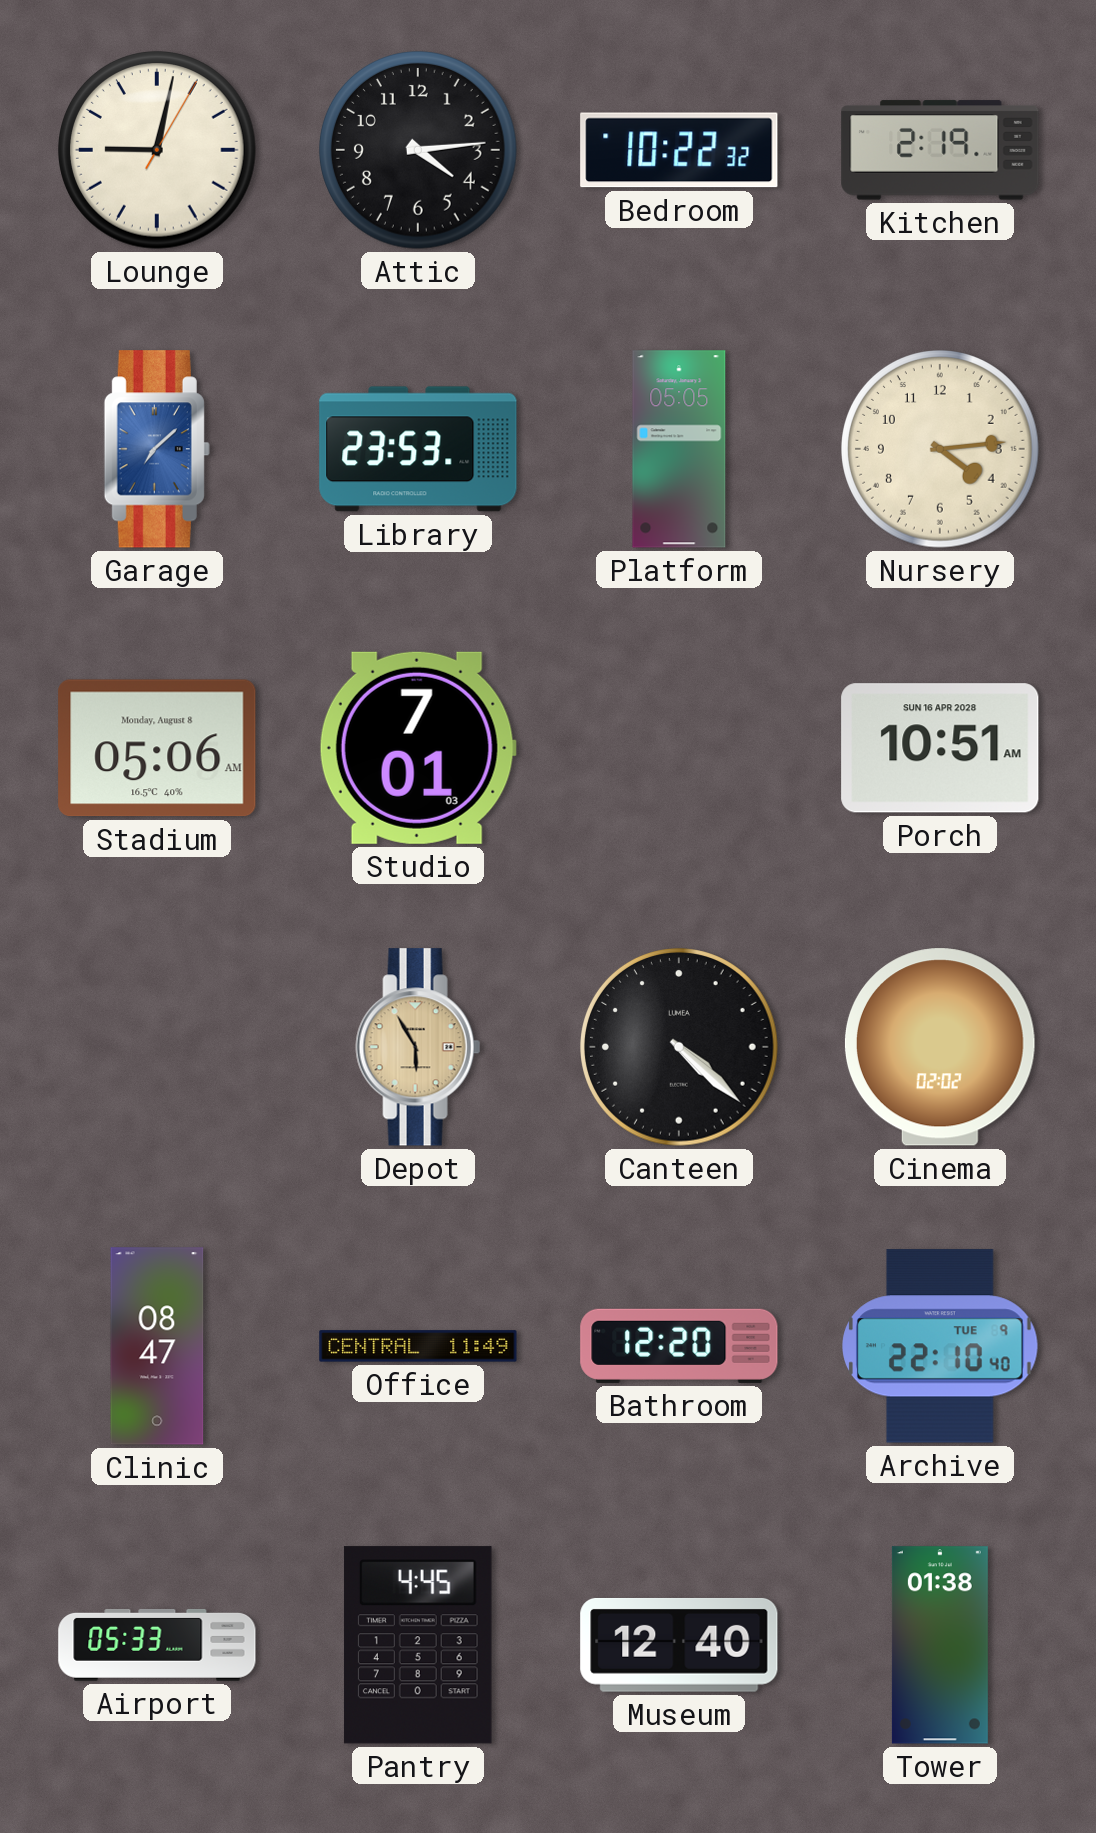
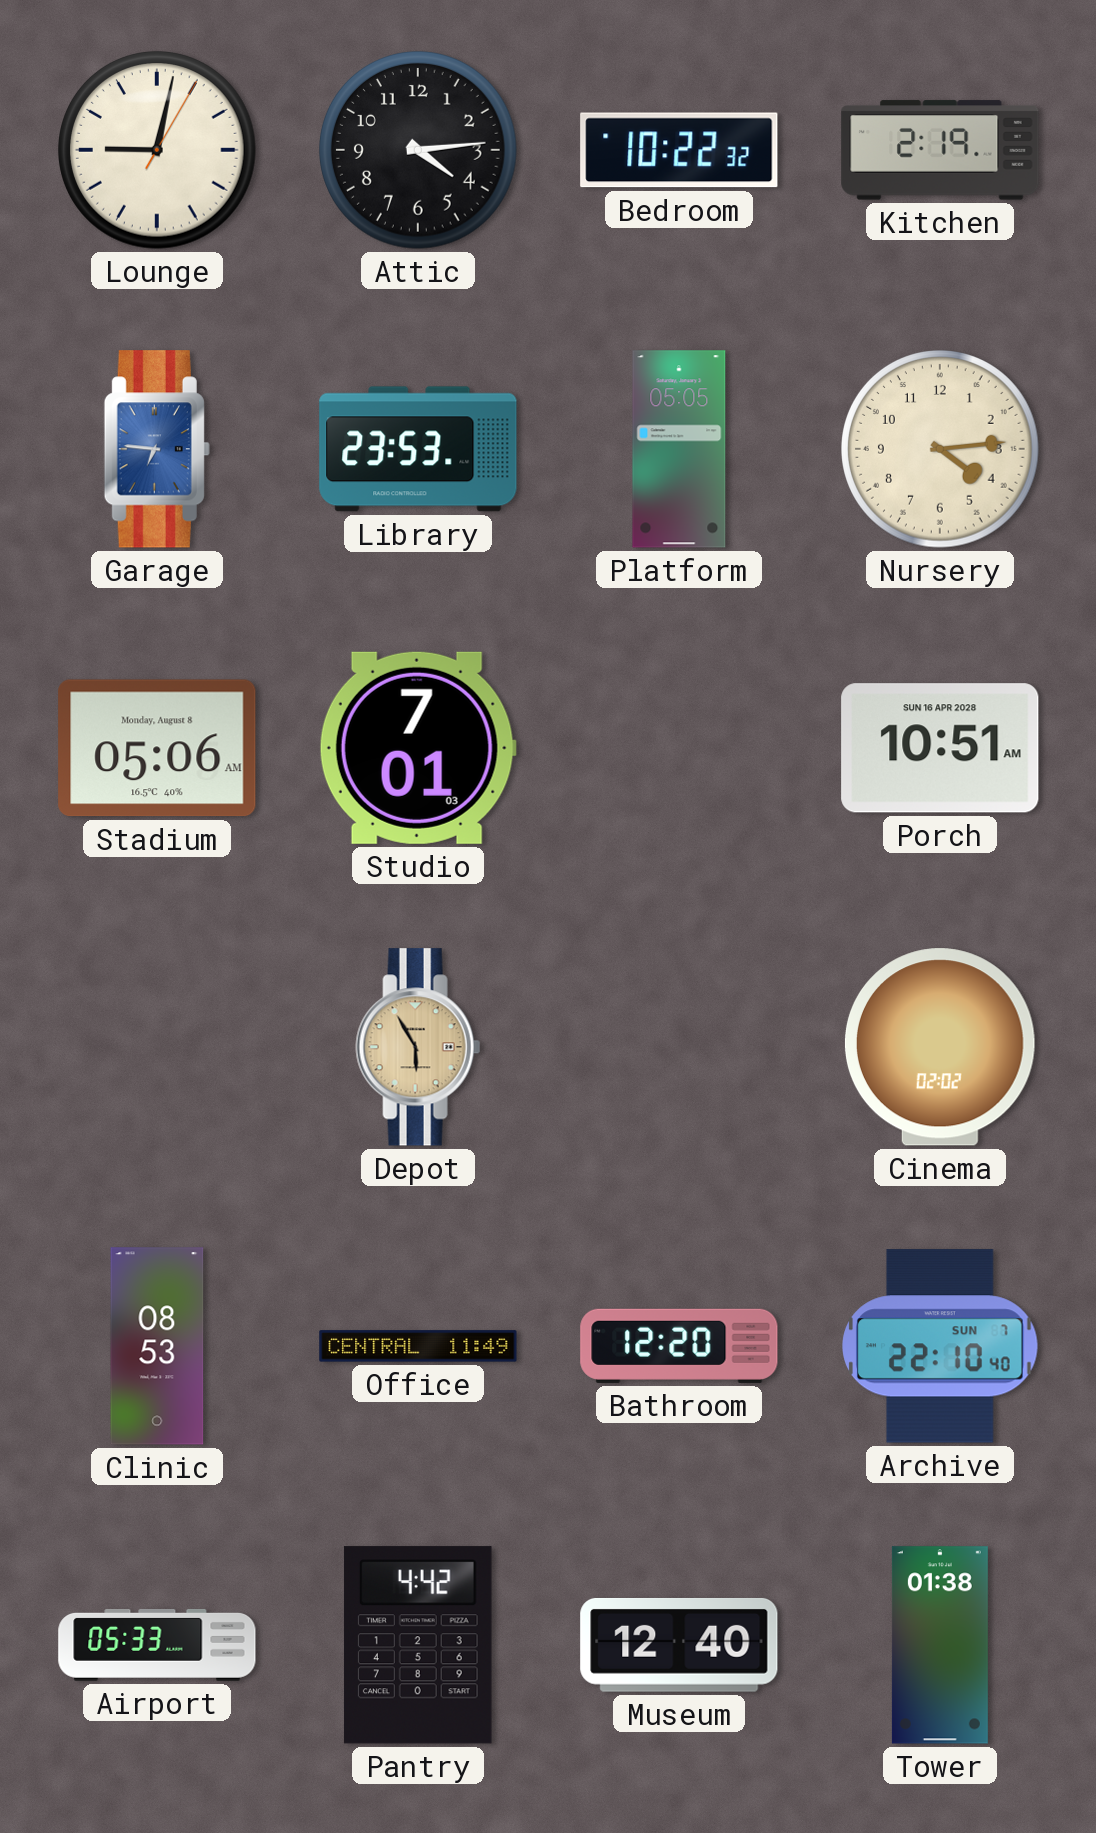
Garage: 7:08 -> 6:46
Canteen: 4:22 -> none
Clinic: 08:47 -> 08:53
Archive date: TUE 9 -> SUN 7
Pantry: 4:45 -> 4:42
